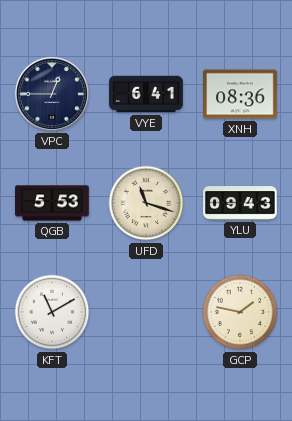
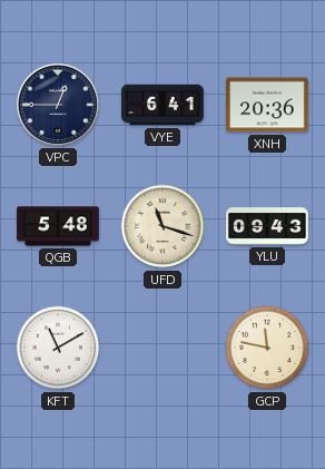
XNH: 08:36 -> 20:36
QGB: 5:53 -> 5:48
GCP: 1:47 -> 11:47
